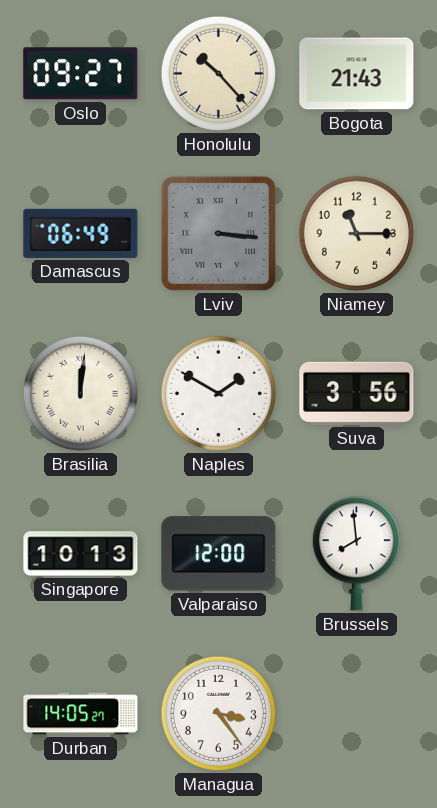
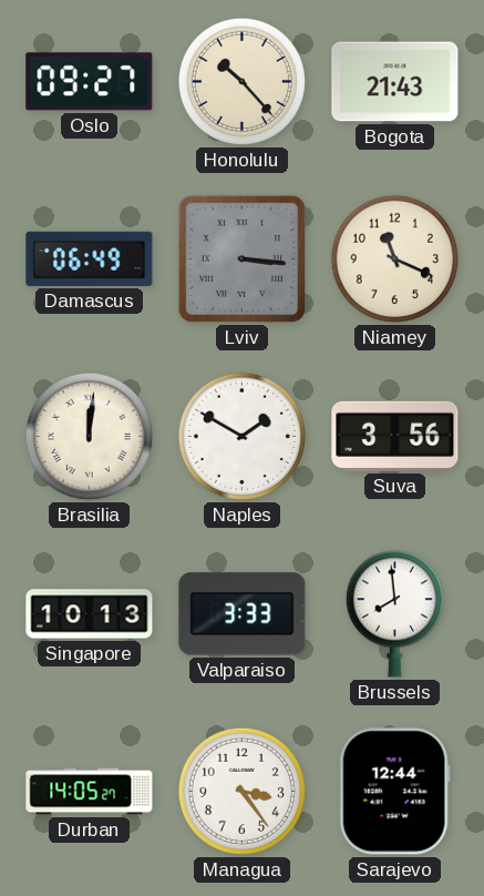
Niamey: 11:15 -> 11:19
Valparaiso: 12:00 -> 3:33
Sarajevo: none -> 12:44
